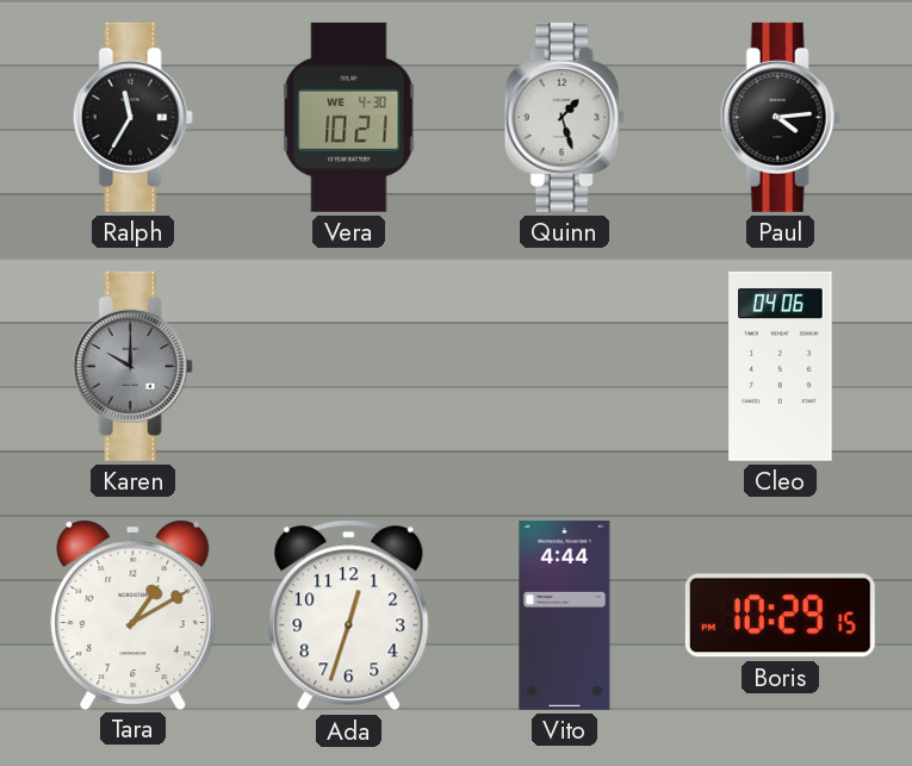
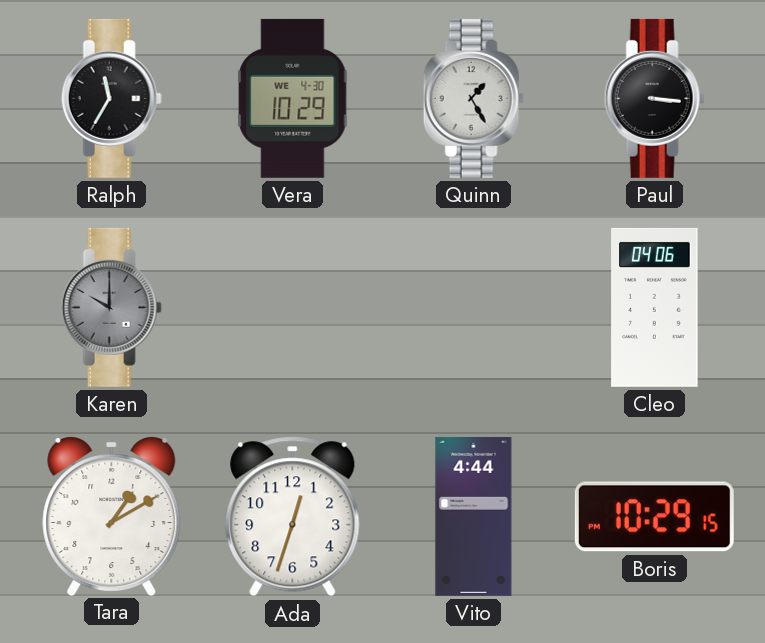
Vera: 10:21 -> 10:29
Quinn: 1:27 -> 1:25
Paul: 4:14 -> 3:16
